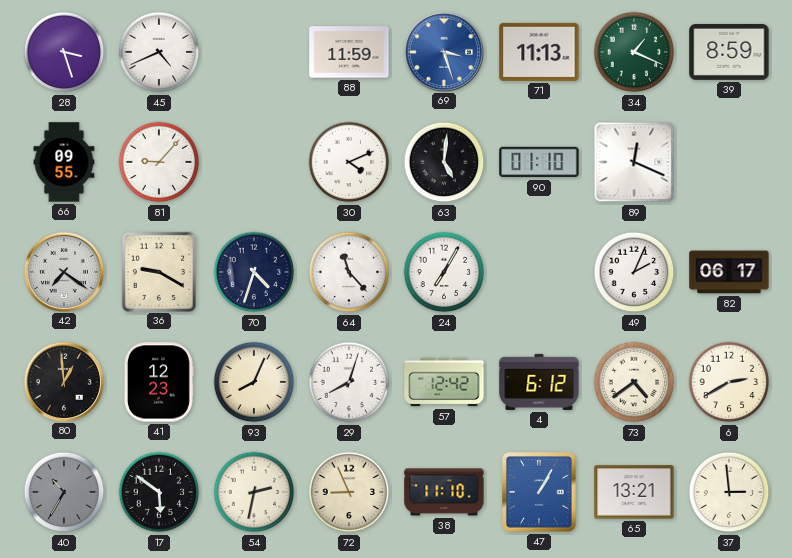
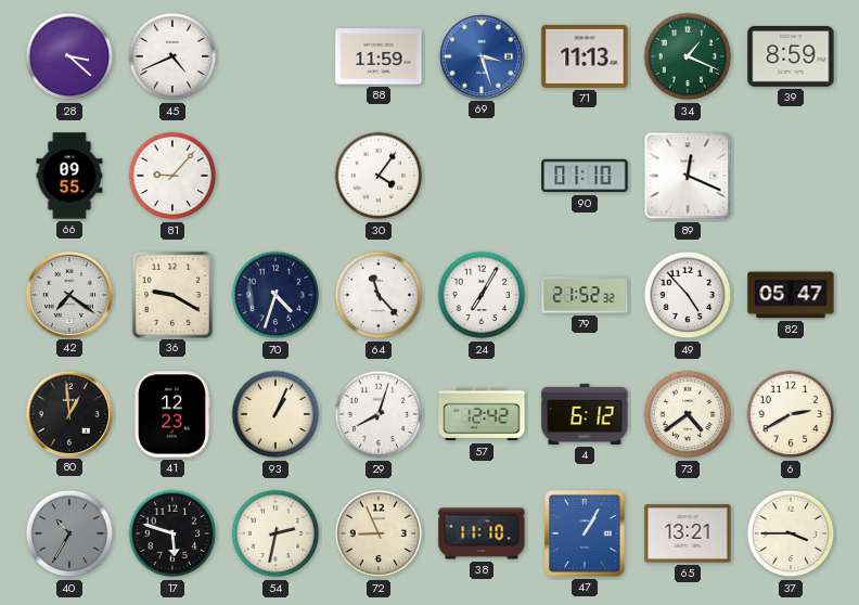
28: 3:27 -> 3:22
30: 4:11 -> 4:06
63: 5:01 -> none
79: none -> 21:52
49: 2:04 -> 4:53
82: 06:17 -> 05:47
93: 8:04 -> 1:04
17: 5:51 -> 5:48
37: 2:59 -> 3:45
